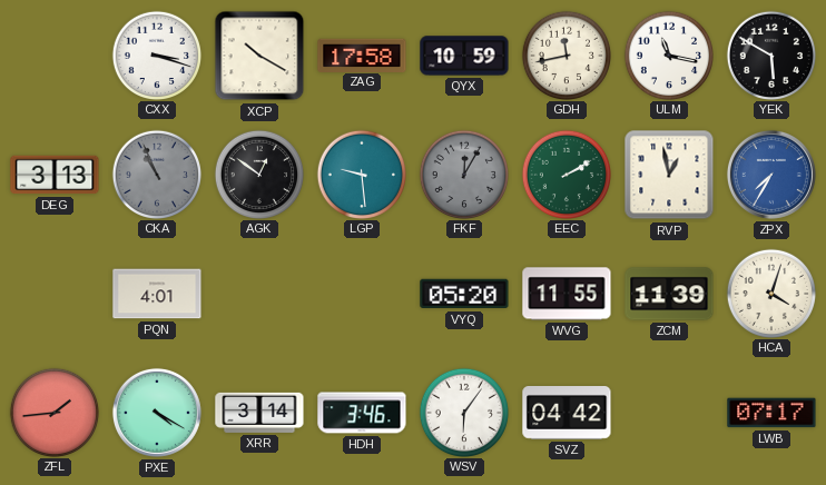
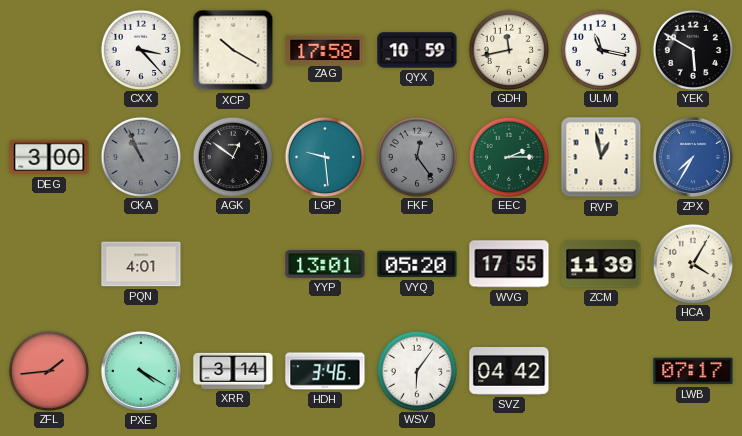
CXX: 3:18 -> 3:23
DEG: 3:13 -> 3:00
FKF: 12:05 -> 12:24
EEC: 2:10 -> 2:15
YYP: none -> 13:01
WVG: 11:55 -> 17:55
HCA: 4:03 -> 4:05
